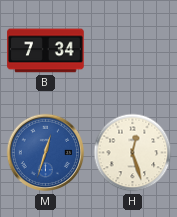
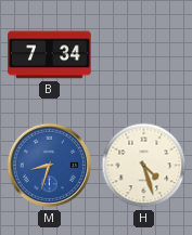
M: 12:33 -> 8:33
H: 12:27 -> 4:27
